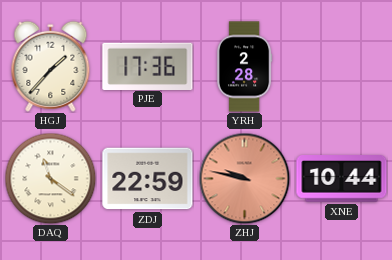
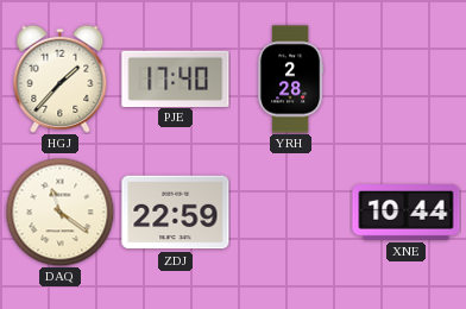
PJE: 17:36 -> 17:40
ZHJ: 9:47 -> none
